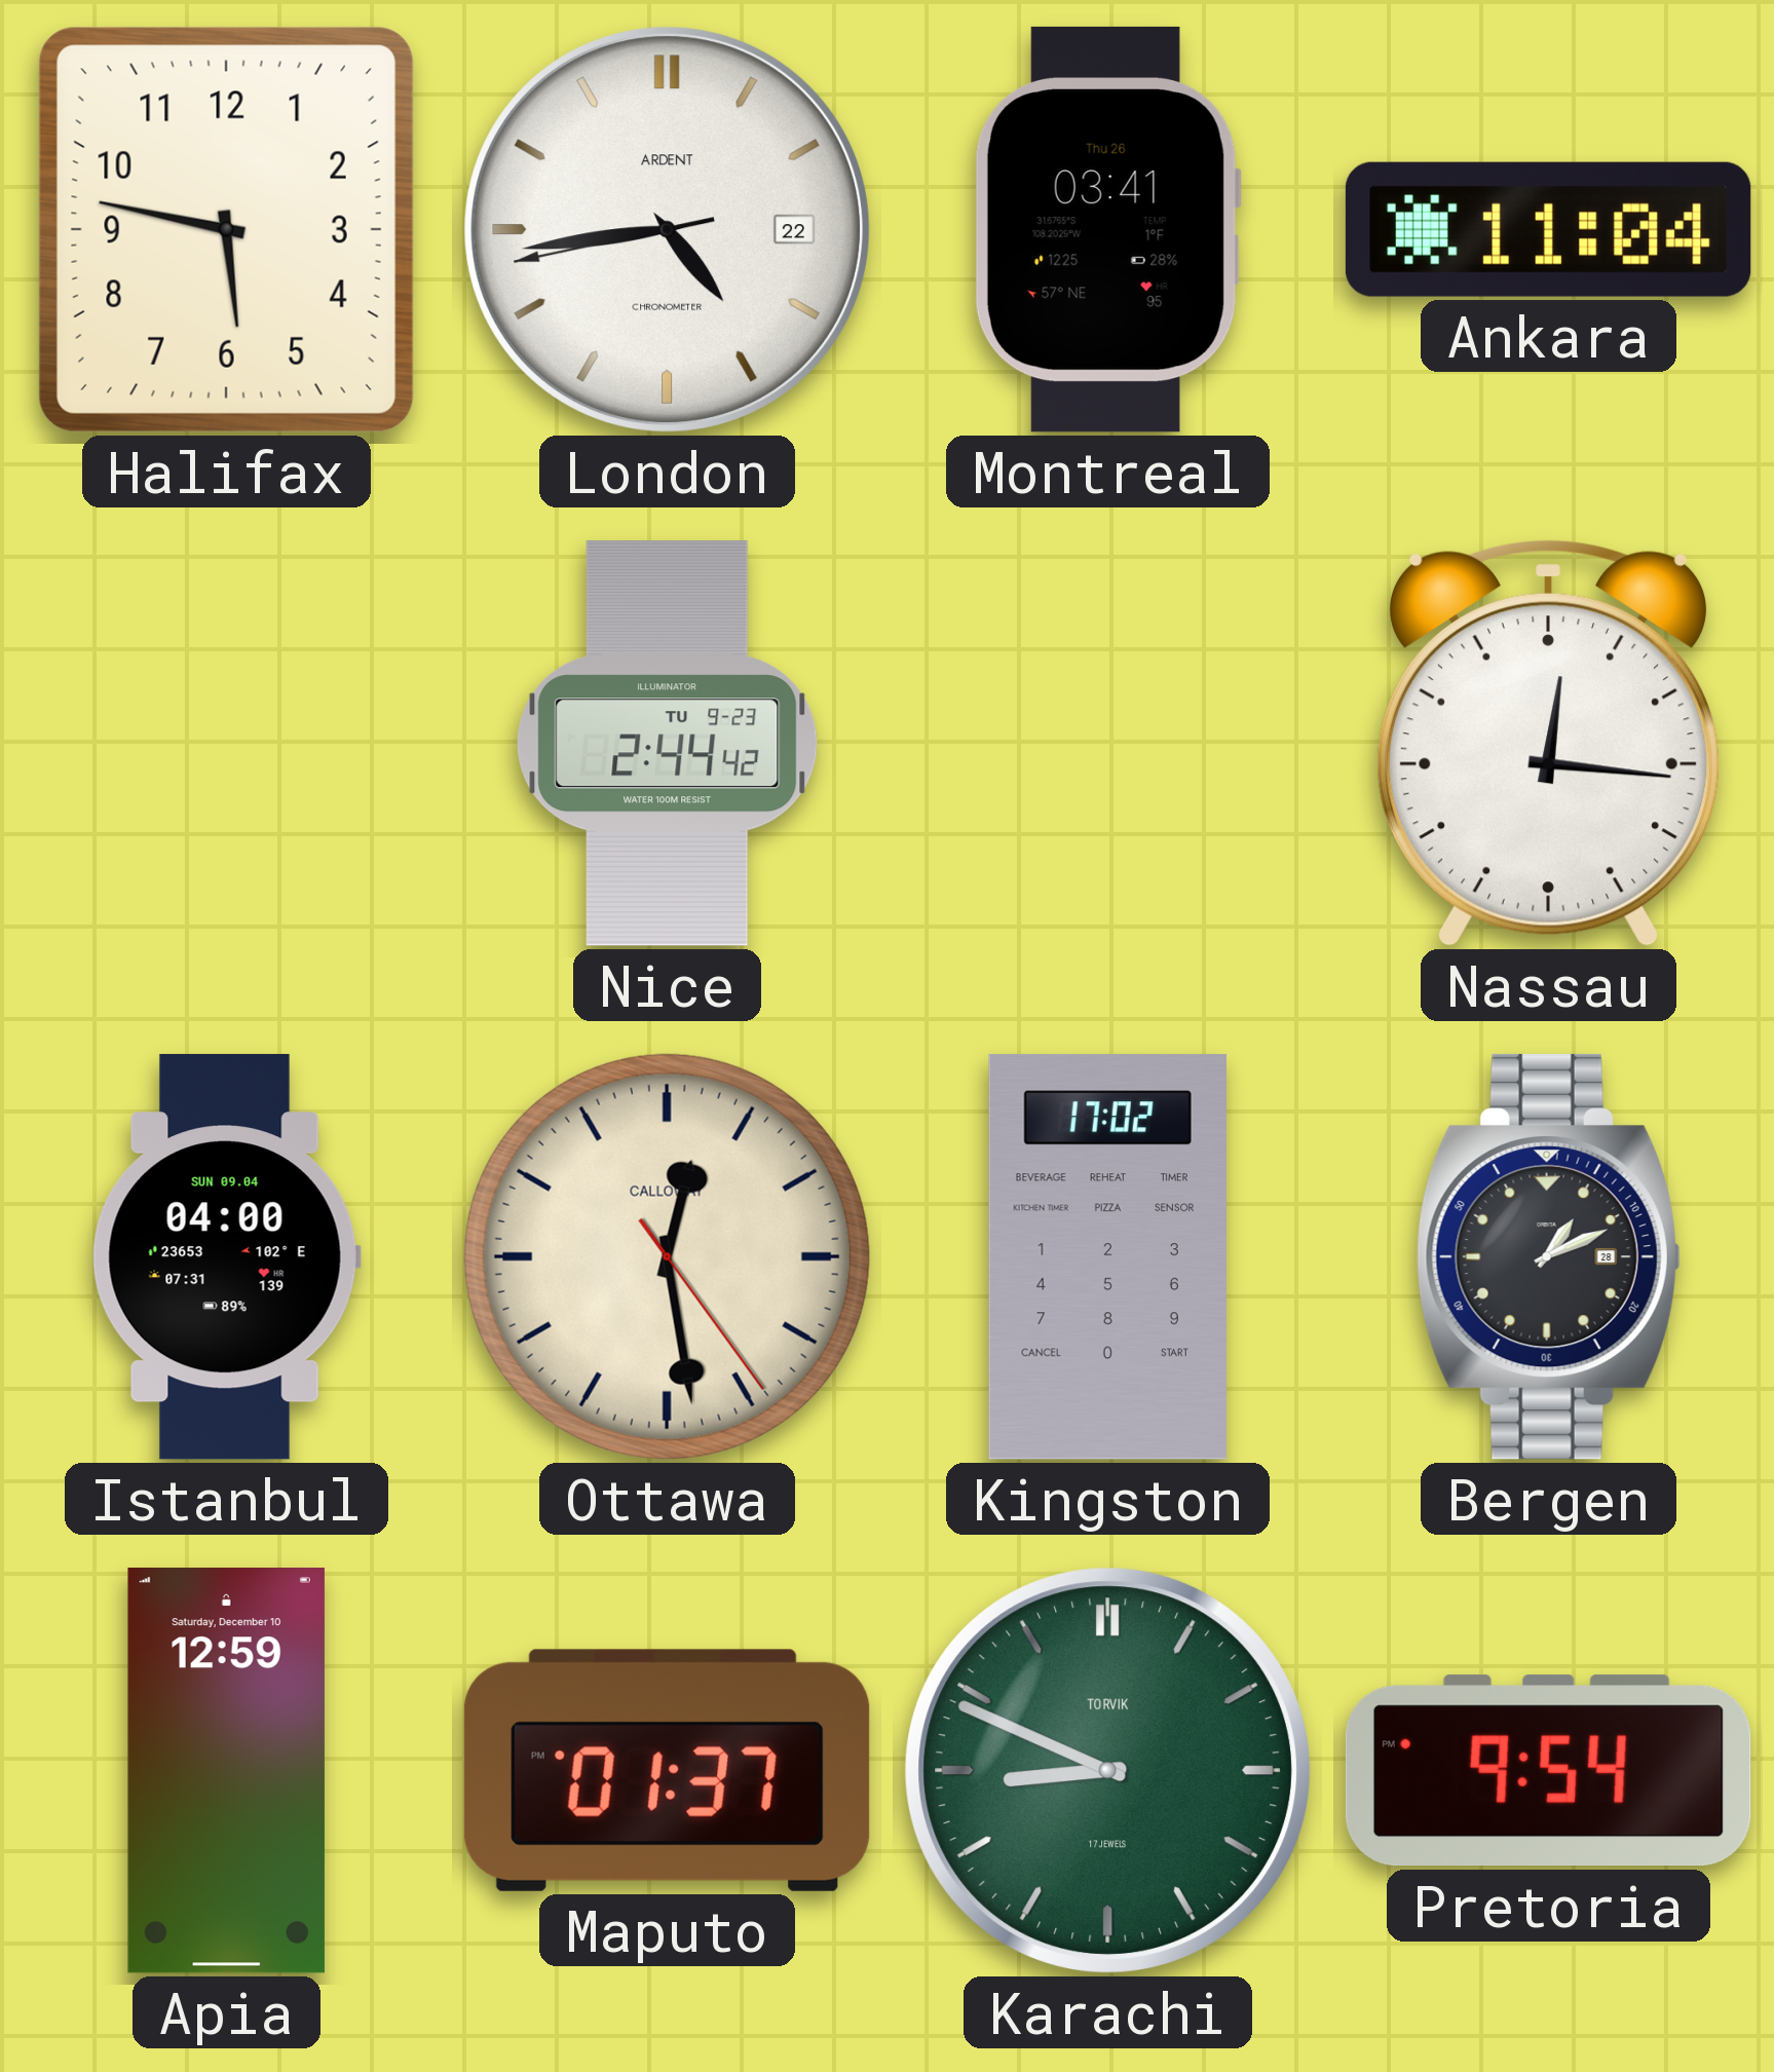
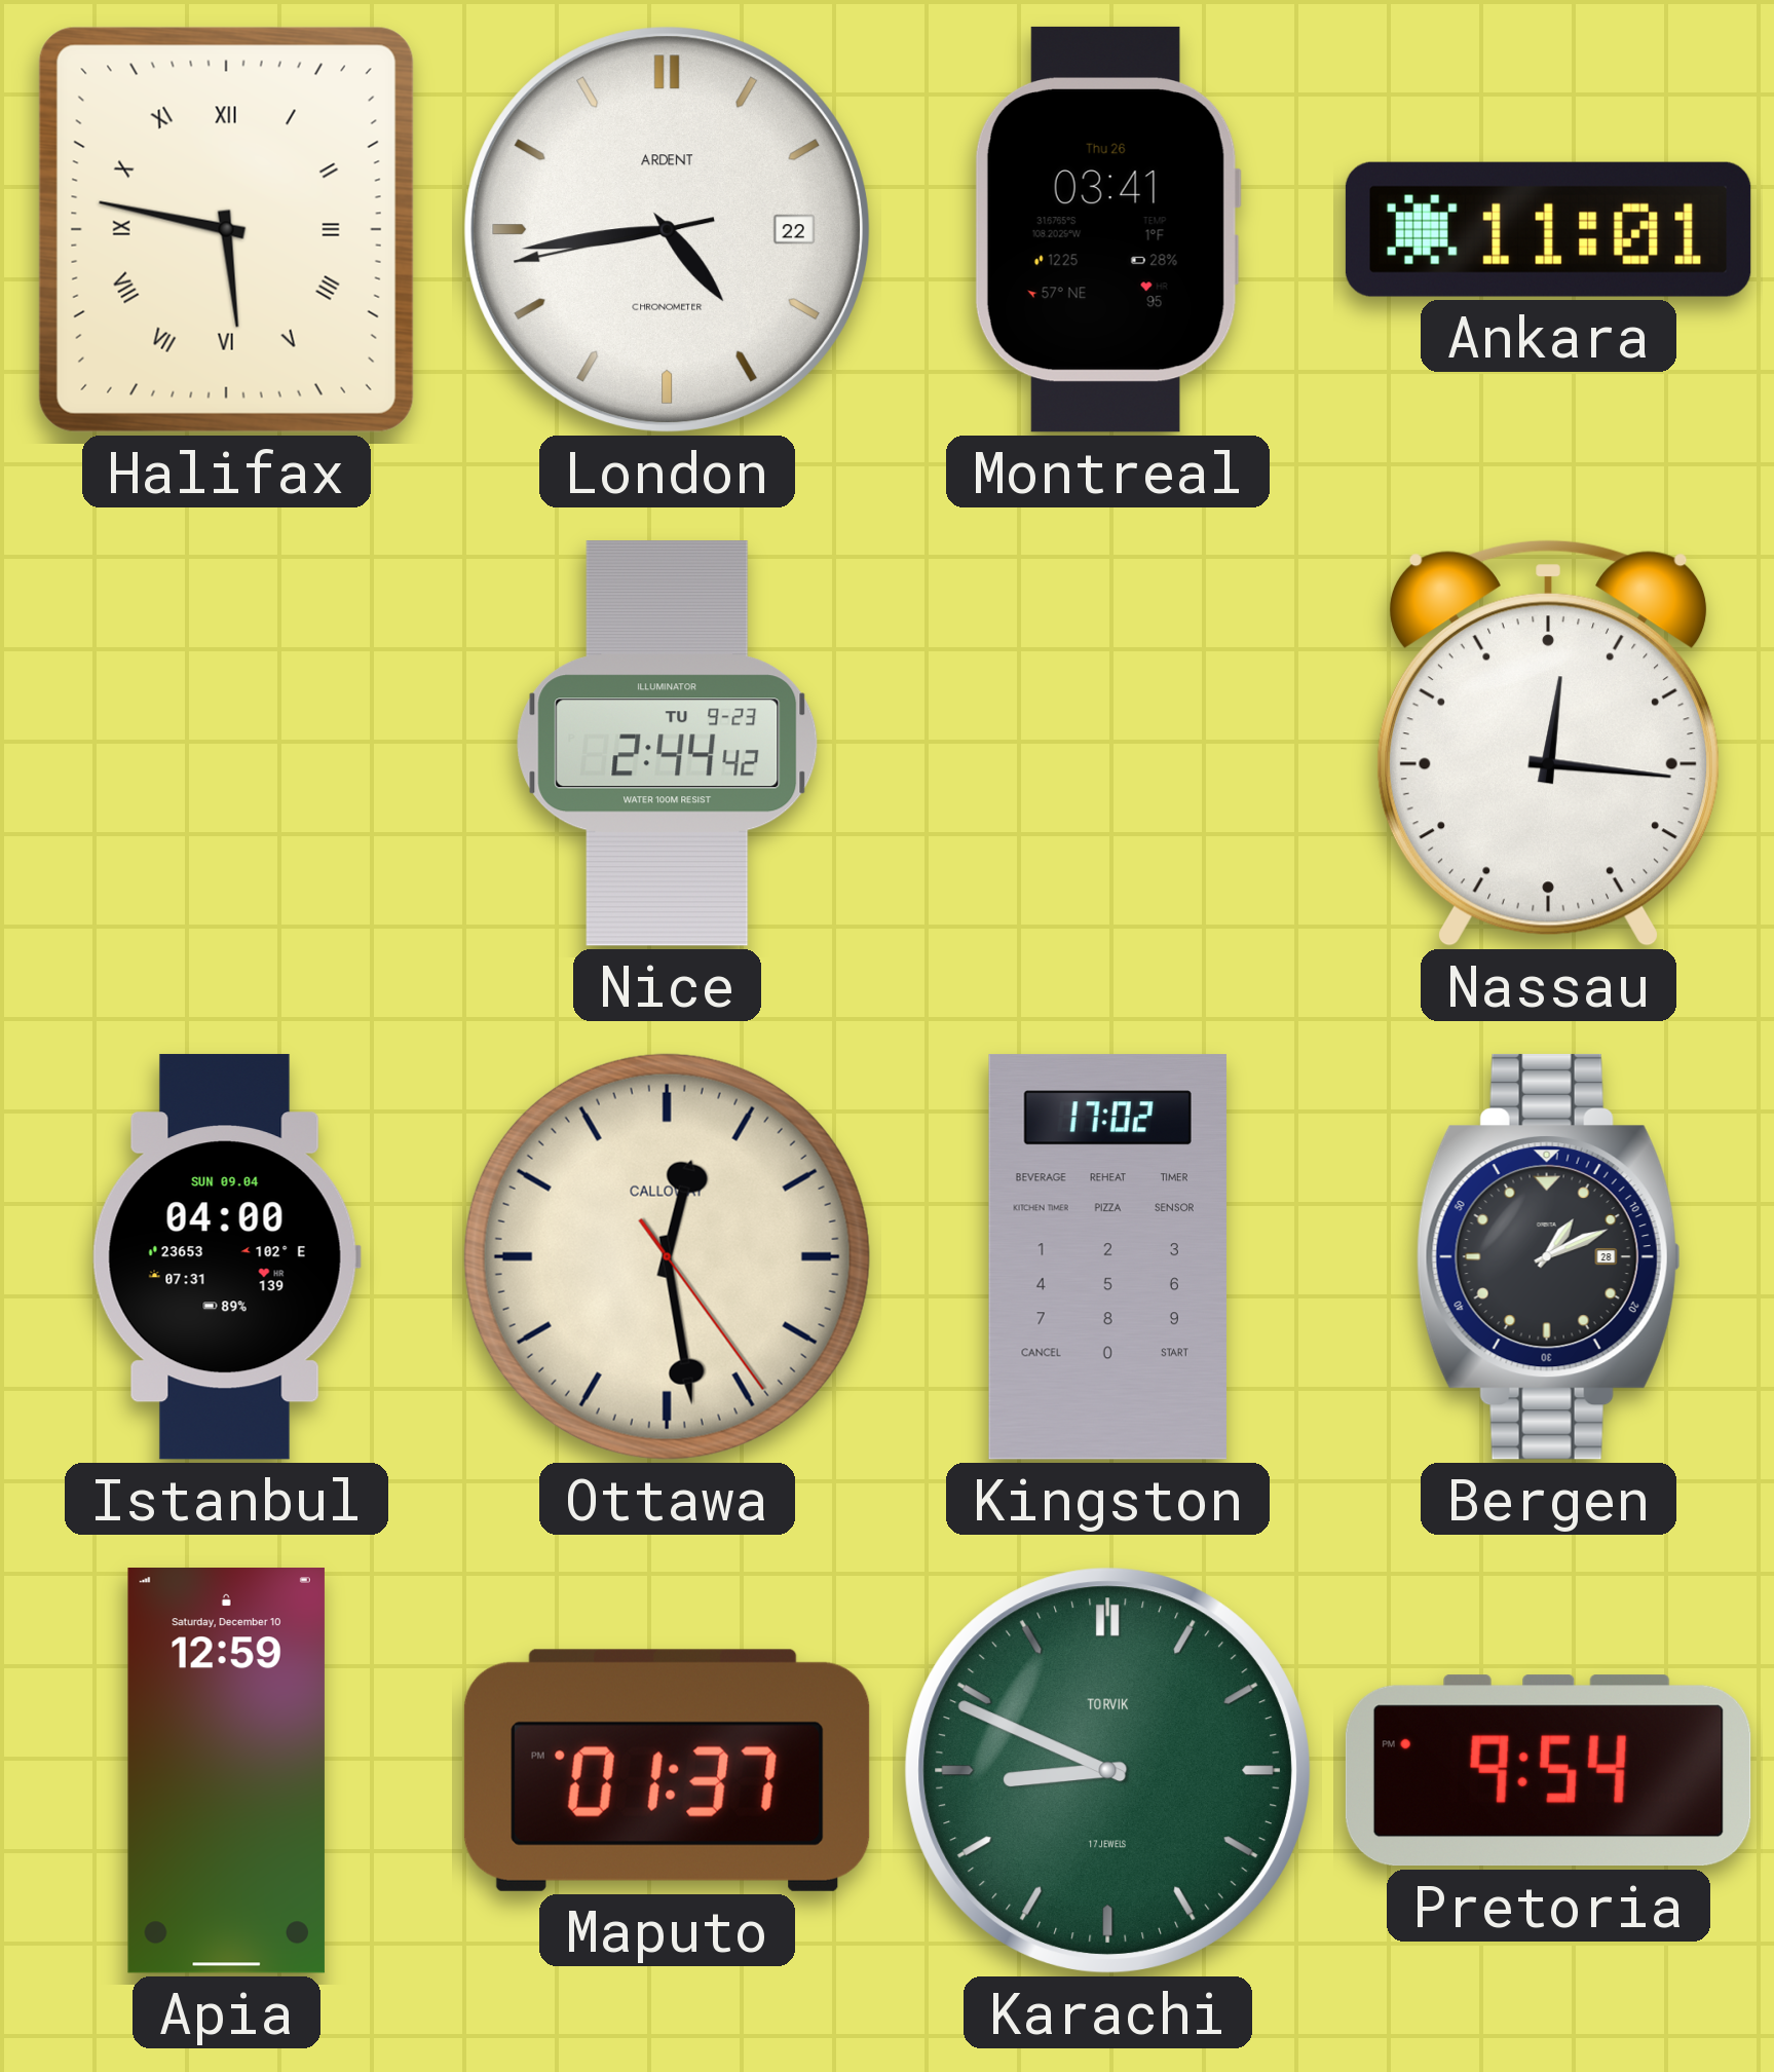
Halifax numerals: Arabic -> Roman
Ankara: 11:04 -> 11:01
